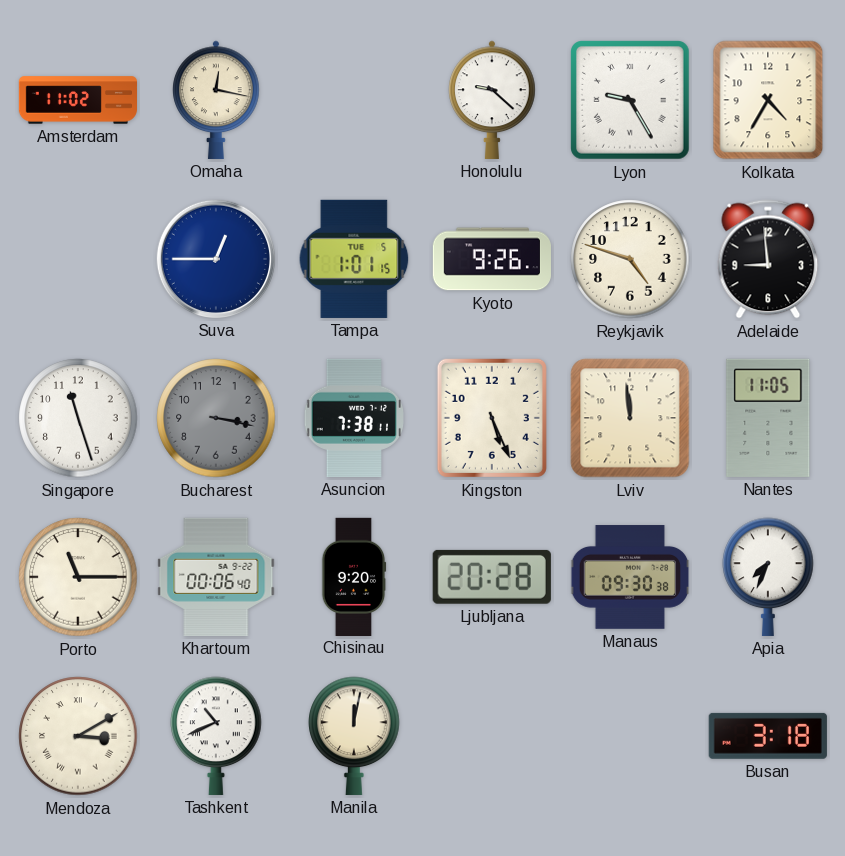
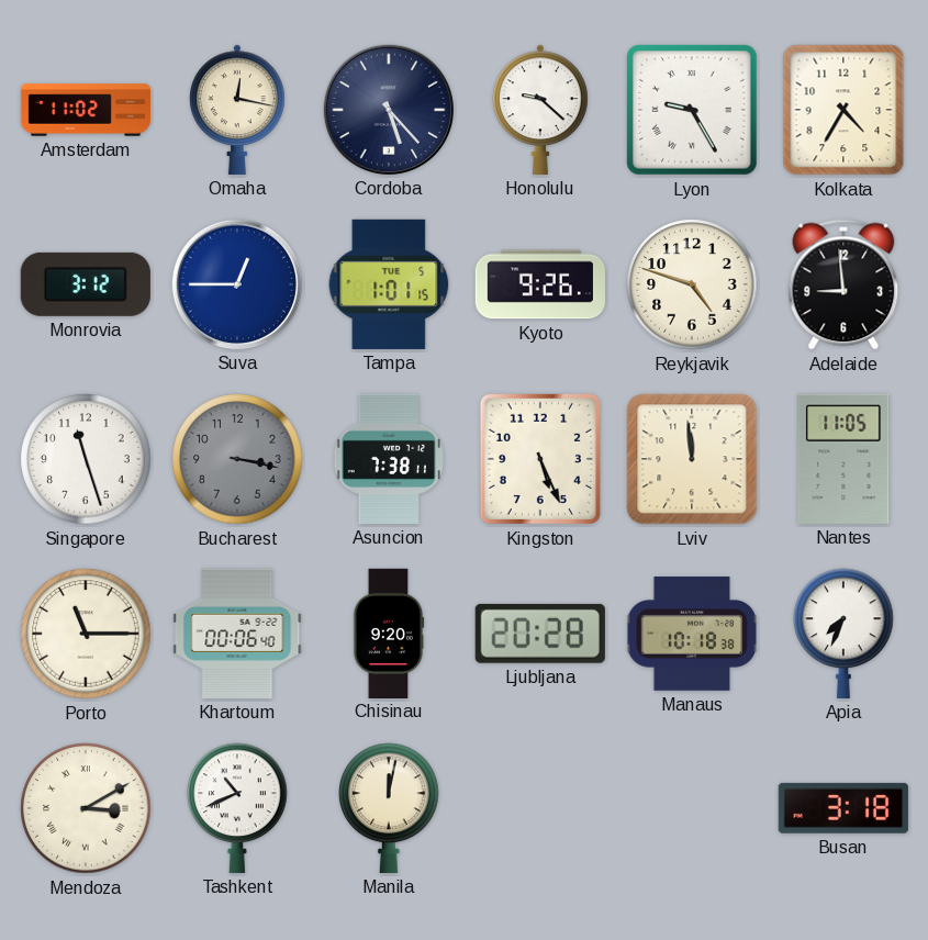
Cordoba: none -> 5:23
Monrovia: none -> 3:12
Manaus: 09:30 -> 10:18
